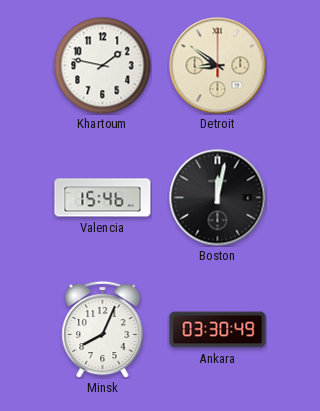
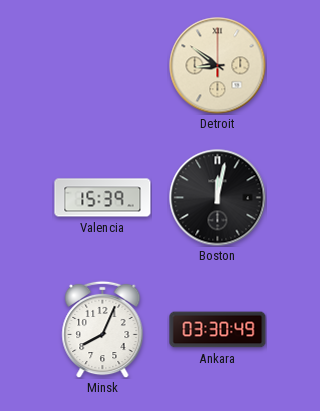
Khartoum: 1:47 -> none
Valencia: 15:46 -> 15:39
